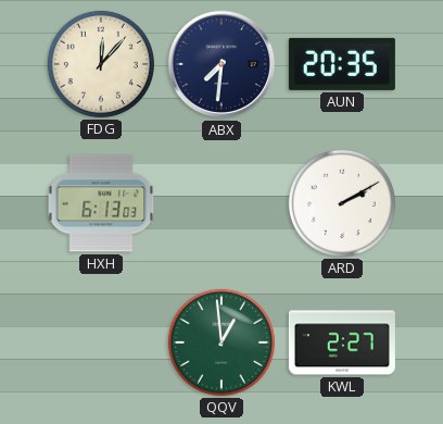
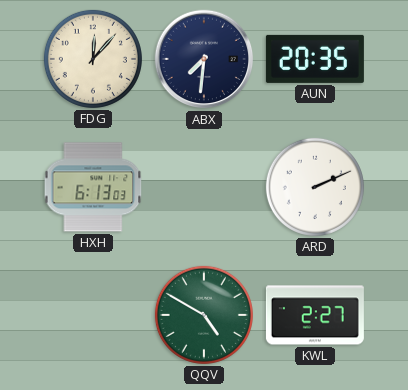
ARD: 2:10 -> 2:11
QQV: 12:59 -> 4:50
